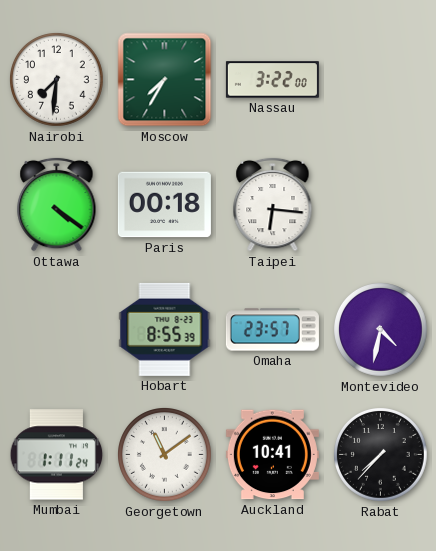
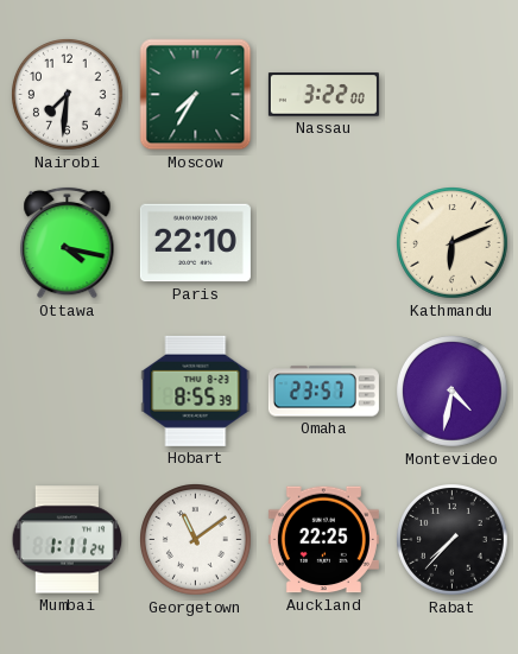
Ottawa: 4:21 -> 4:17
Paris: 00:18 -> 22:10
Taipei: 6:16 -> none
Kathmandu: none -> 6:11
Auckland: 10:41 -> 22:25
